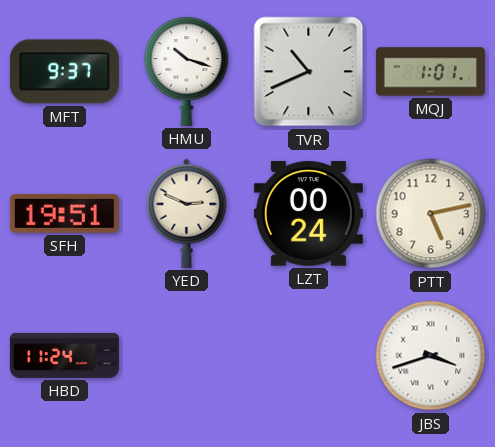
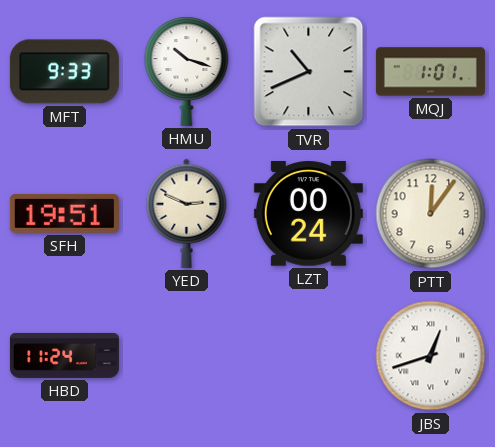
MFT: 9:37 -> 9:33
PTT: 5:13 -> 12:06
JBS: 3:42 -> 12:42
